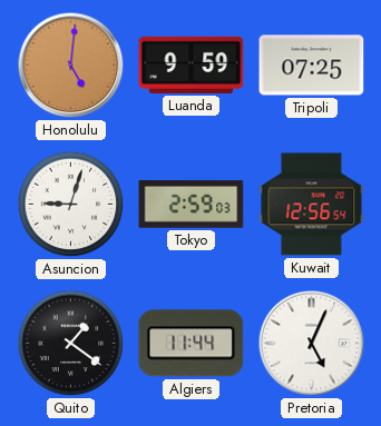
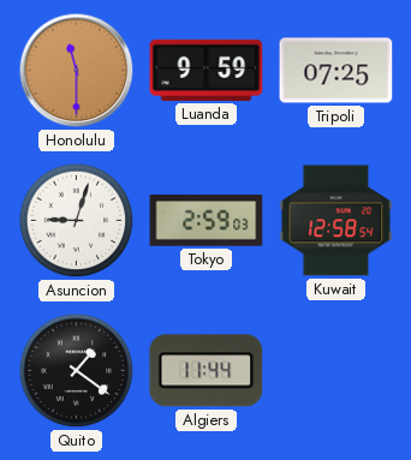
Honolulu: 5:01 -> 11:30
Kuwait: 12:56 -> 12:58
Pretoria: 5:04 -> none
